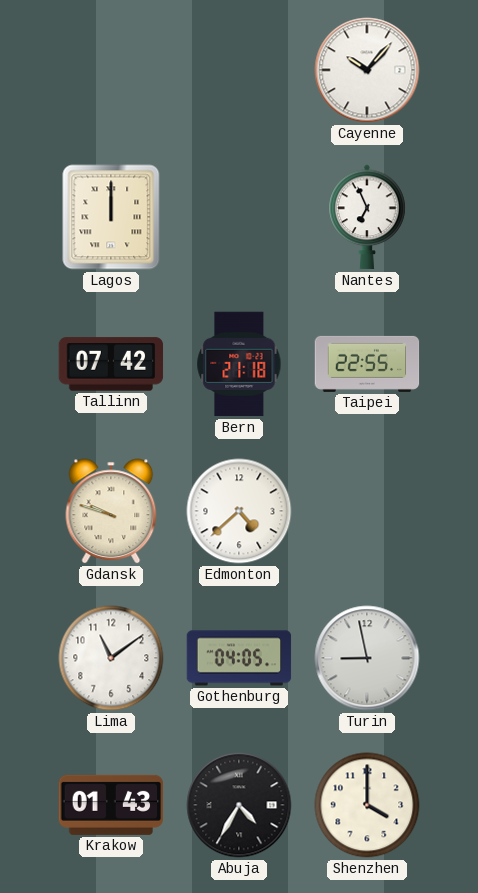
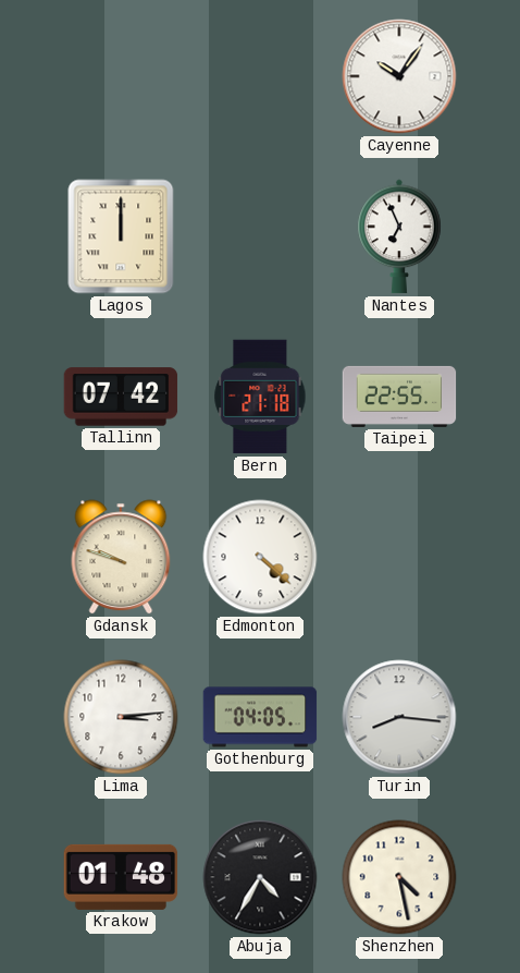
Cayenne: 10:07 -> 10:06
Edmonton: 4:38 -> 4:22
Lima: 11:09 -> 3:14
Turin: 8:58 -> 8:16
Krakow: 01:43 -> 01:48
Shenzhen: 4:00 -> 4:28
